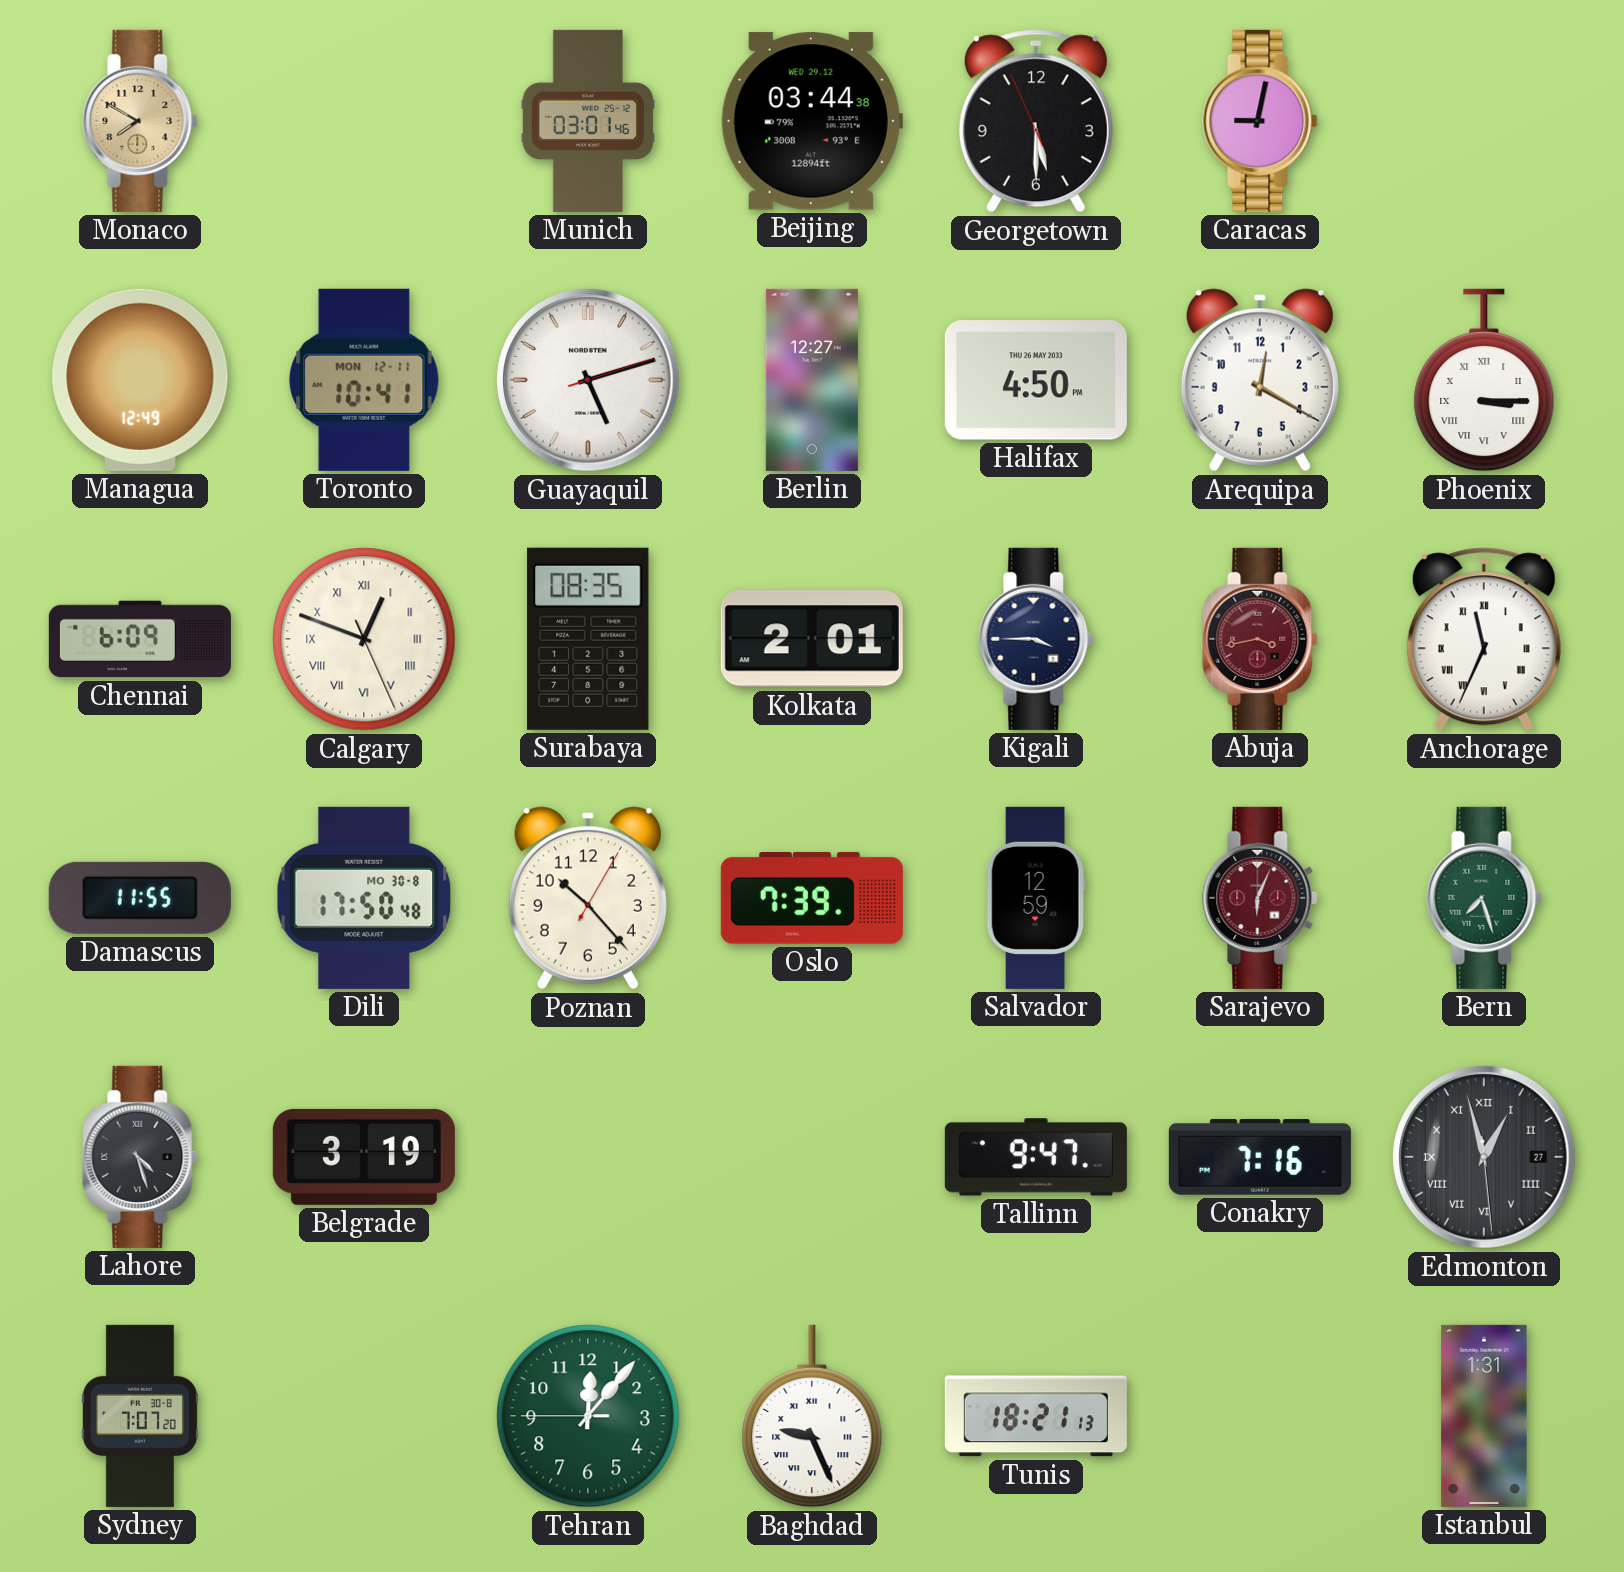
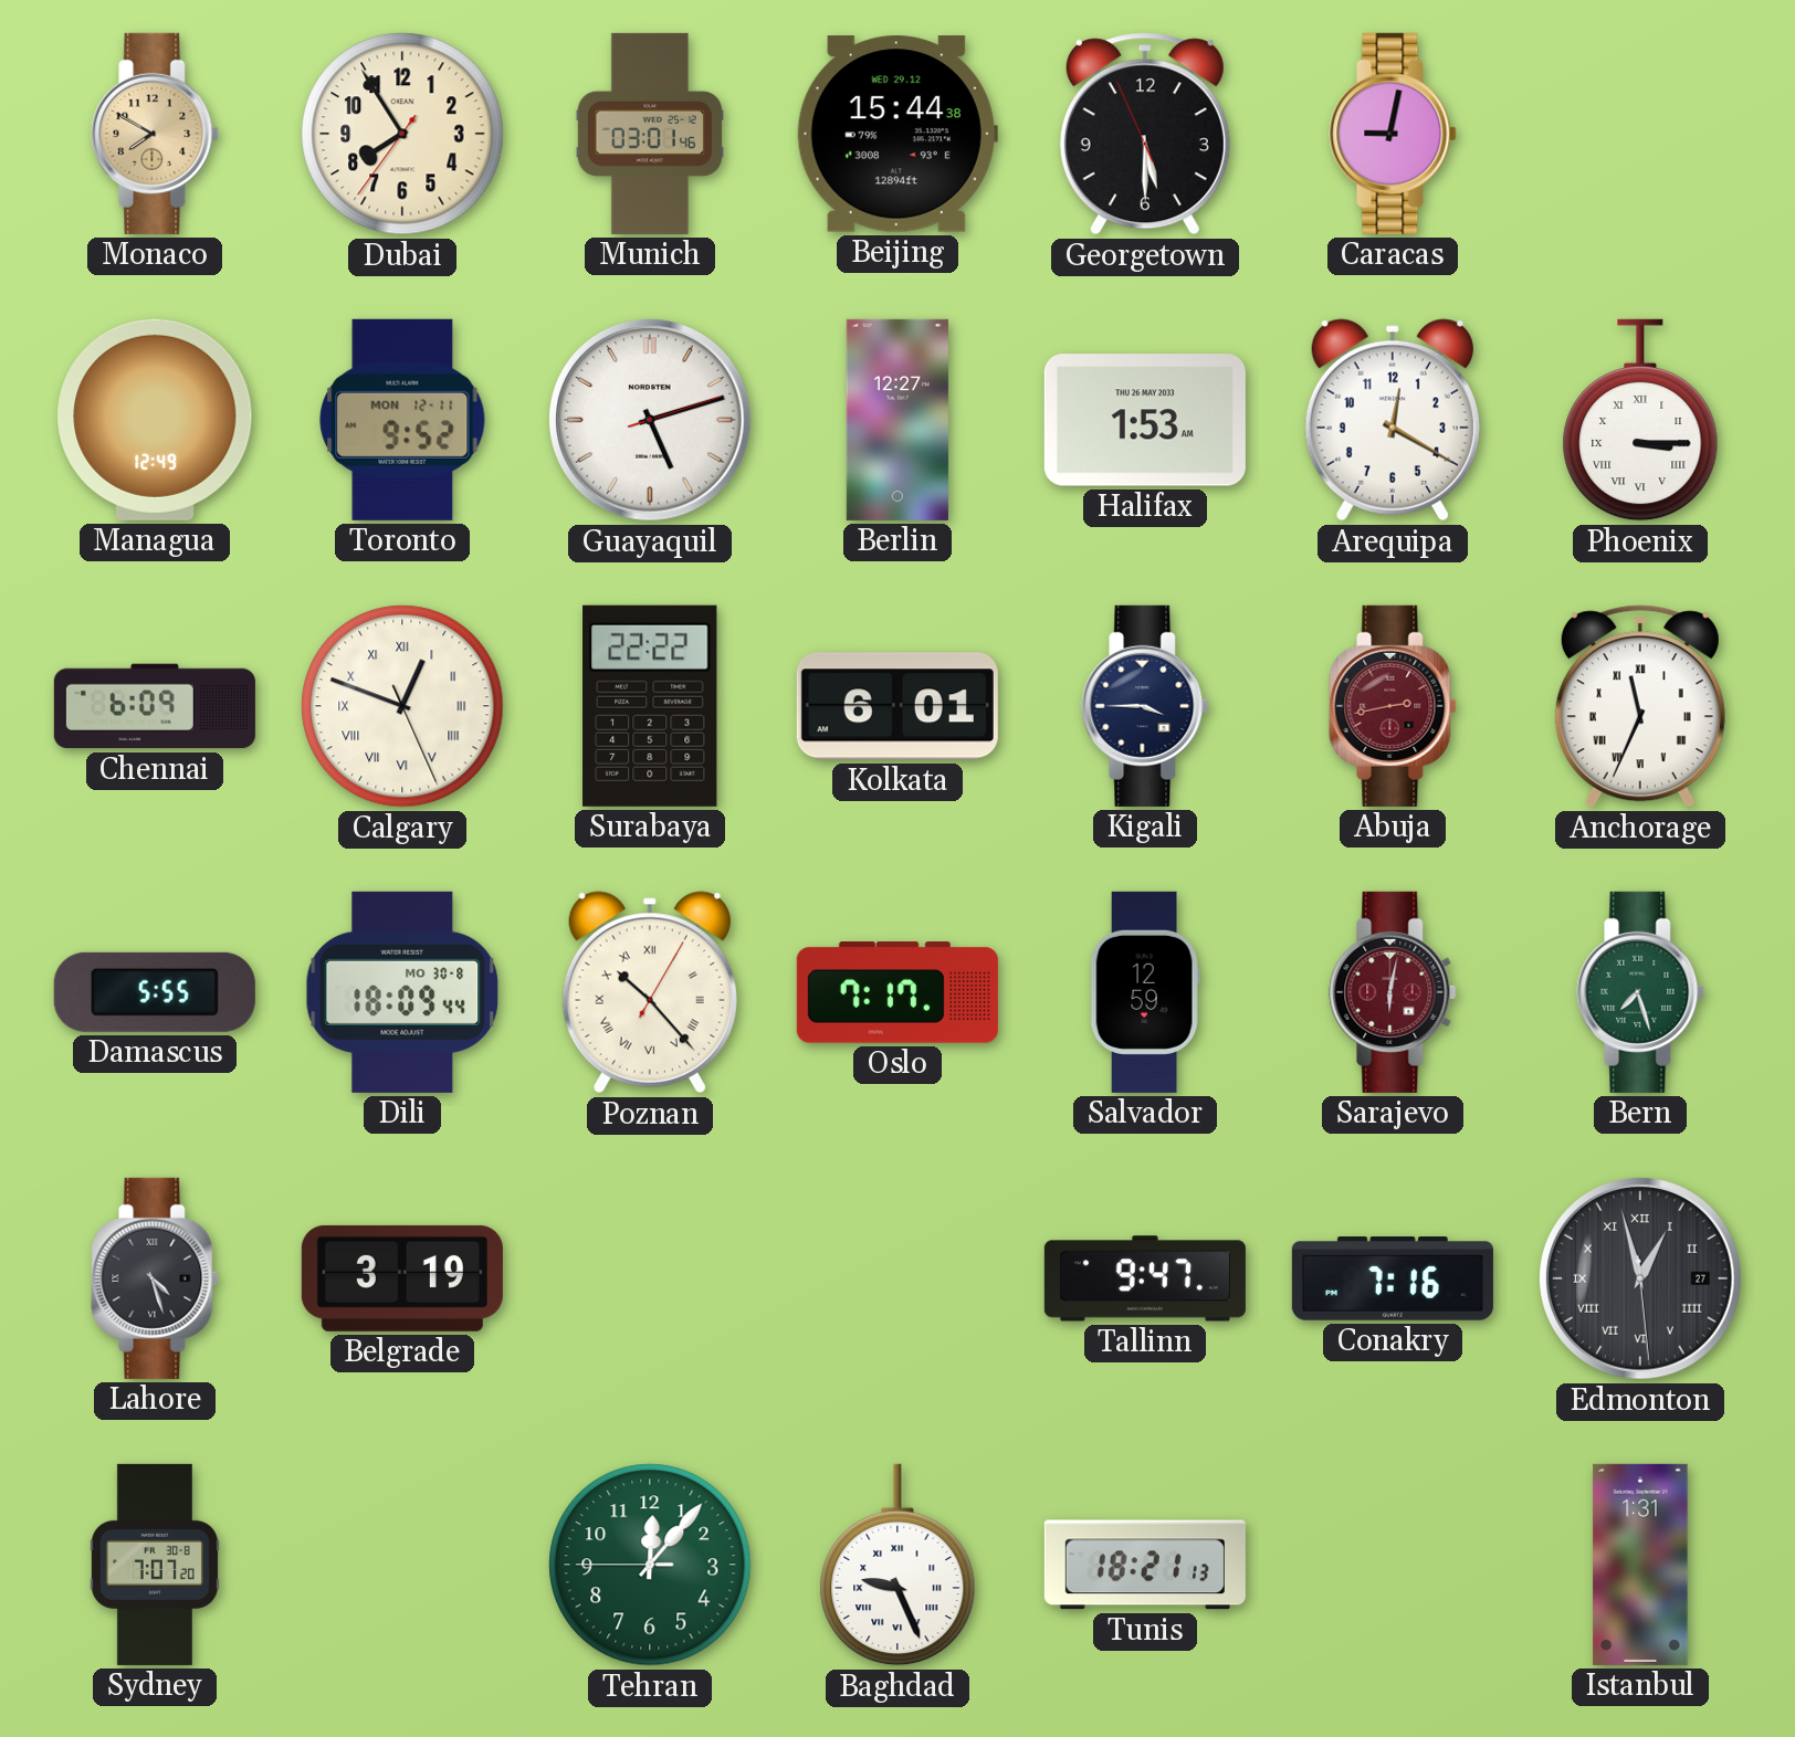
Dubai: none -> 7:54
Beijing: 03:44 -> 15:44
Toronto: 10:41 -> 9:52
Halifax: 4:50 -> 1:53
Surabaya: 08:35 -> 22:22
Kolkata: 2:01 -> 6:01
Abuja: 3:43 -> 2:43
Damascus: 11:55 -> 5:55
Dili: 17:50 -> 18:09
Poznan numerals: Arabic -> Roman
Oslo: 7:39 -> 7:17
Sarajevo: 6:04 -> 6:02
